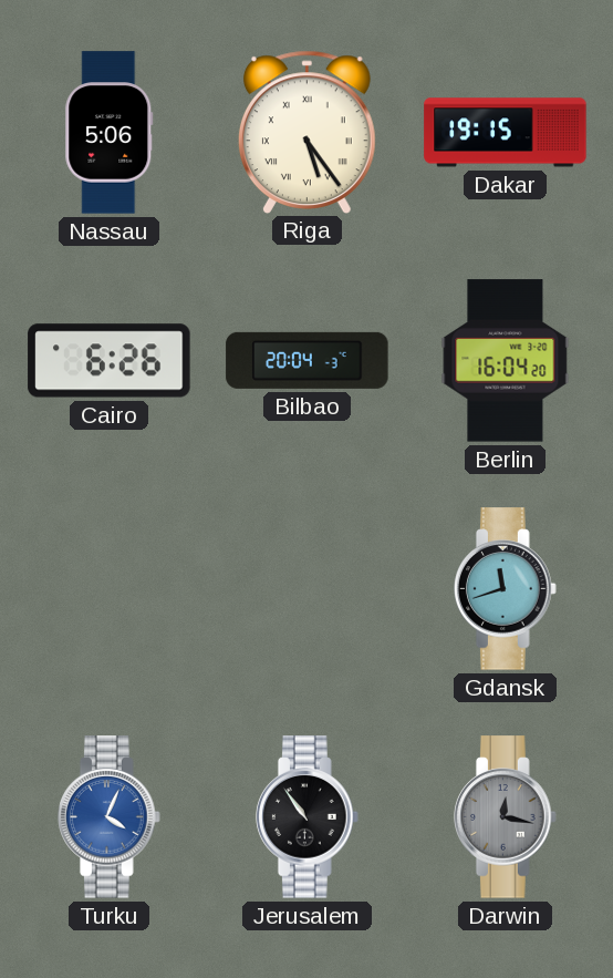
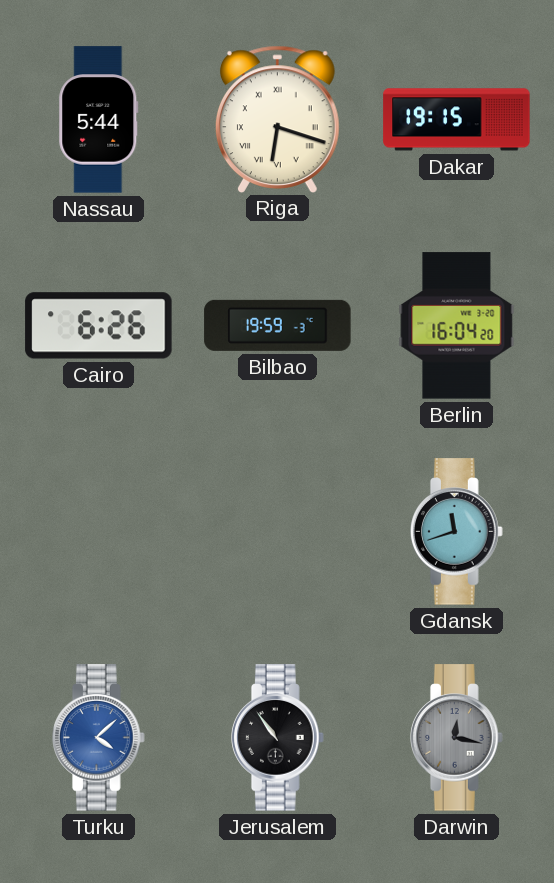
Nassau: 5:06 -> 5:44
Riga: 5:24 -> 6:18
Bilbao: 20:04 -> 19:59
Turku: 4:04 -> 4:08
